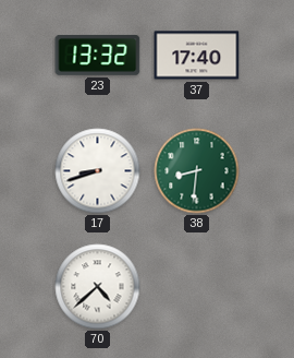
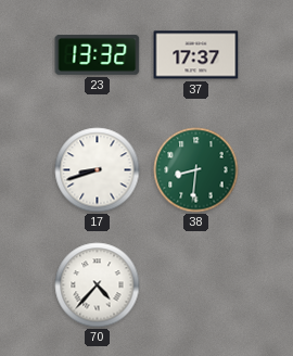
37: 17:40 -> 17:37
70: 4:38 -> 4:37
